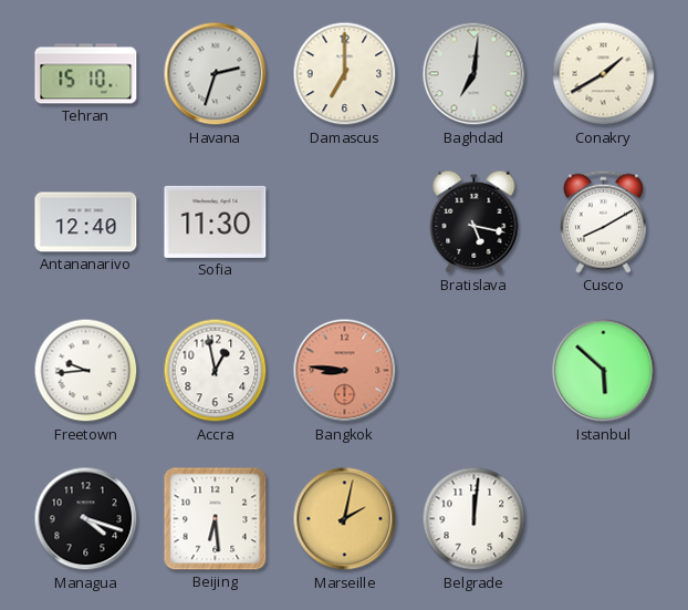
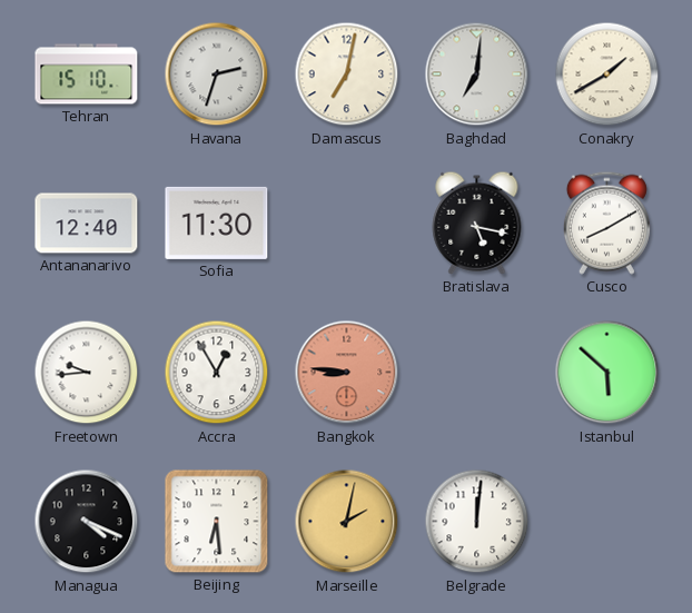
Damascus: 7:00 -> 7:02
Accra: 12:58 -> 12:55
Managua: 4:18 -> 4:19
